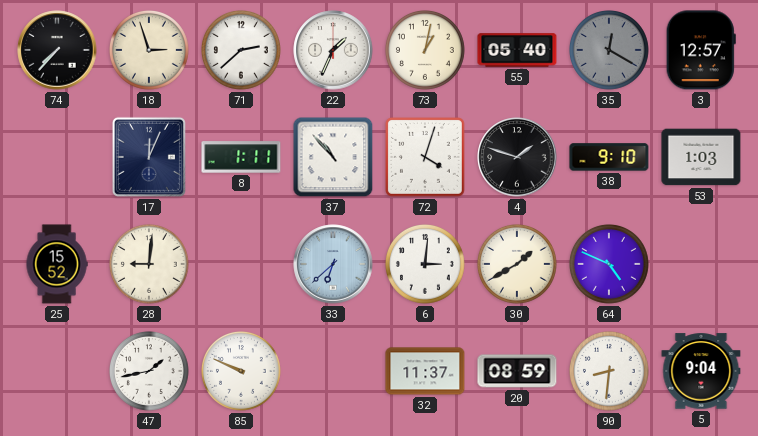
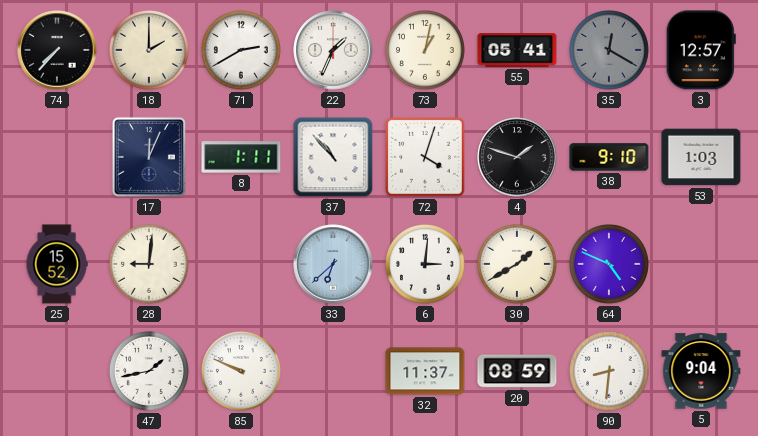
18: 2:57 -> 2:00
71: 2:38 -> 2:40
55: 05:40 -> 05:41
